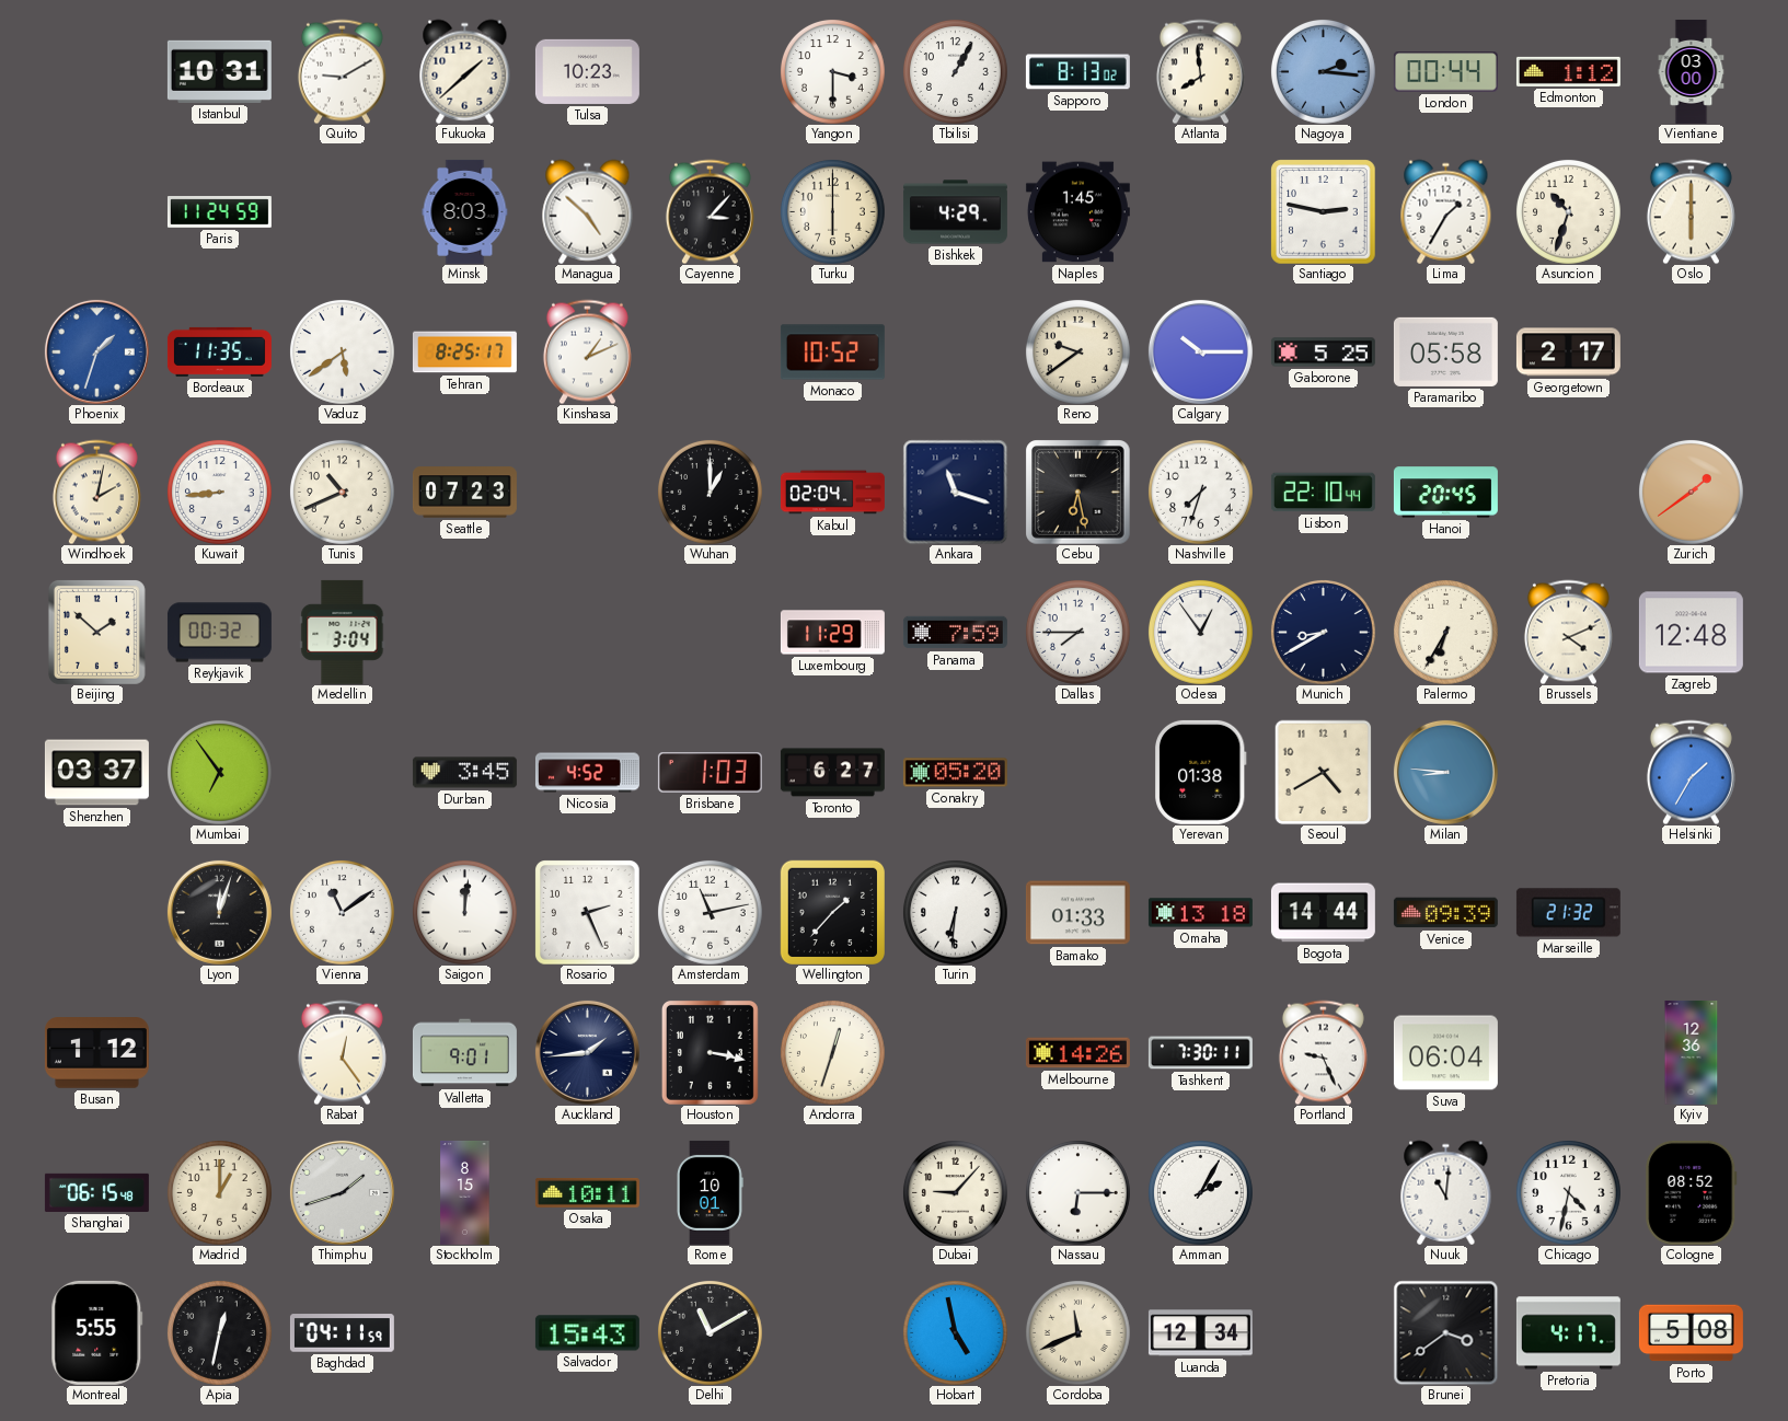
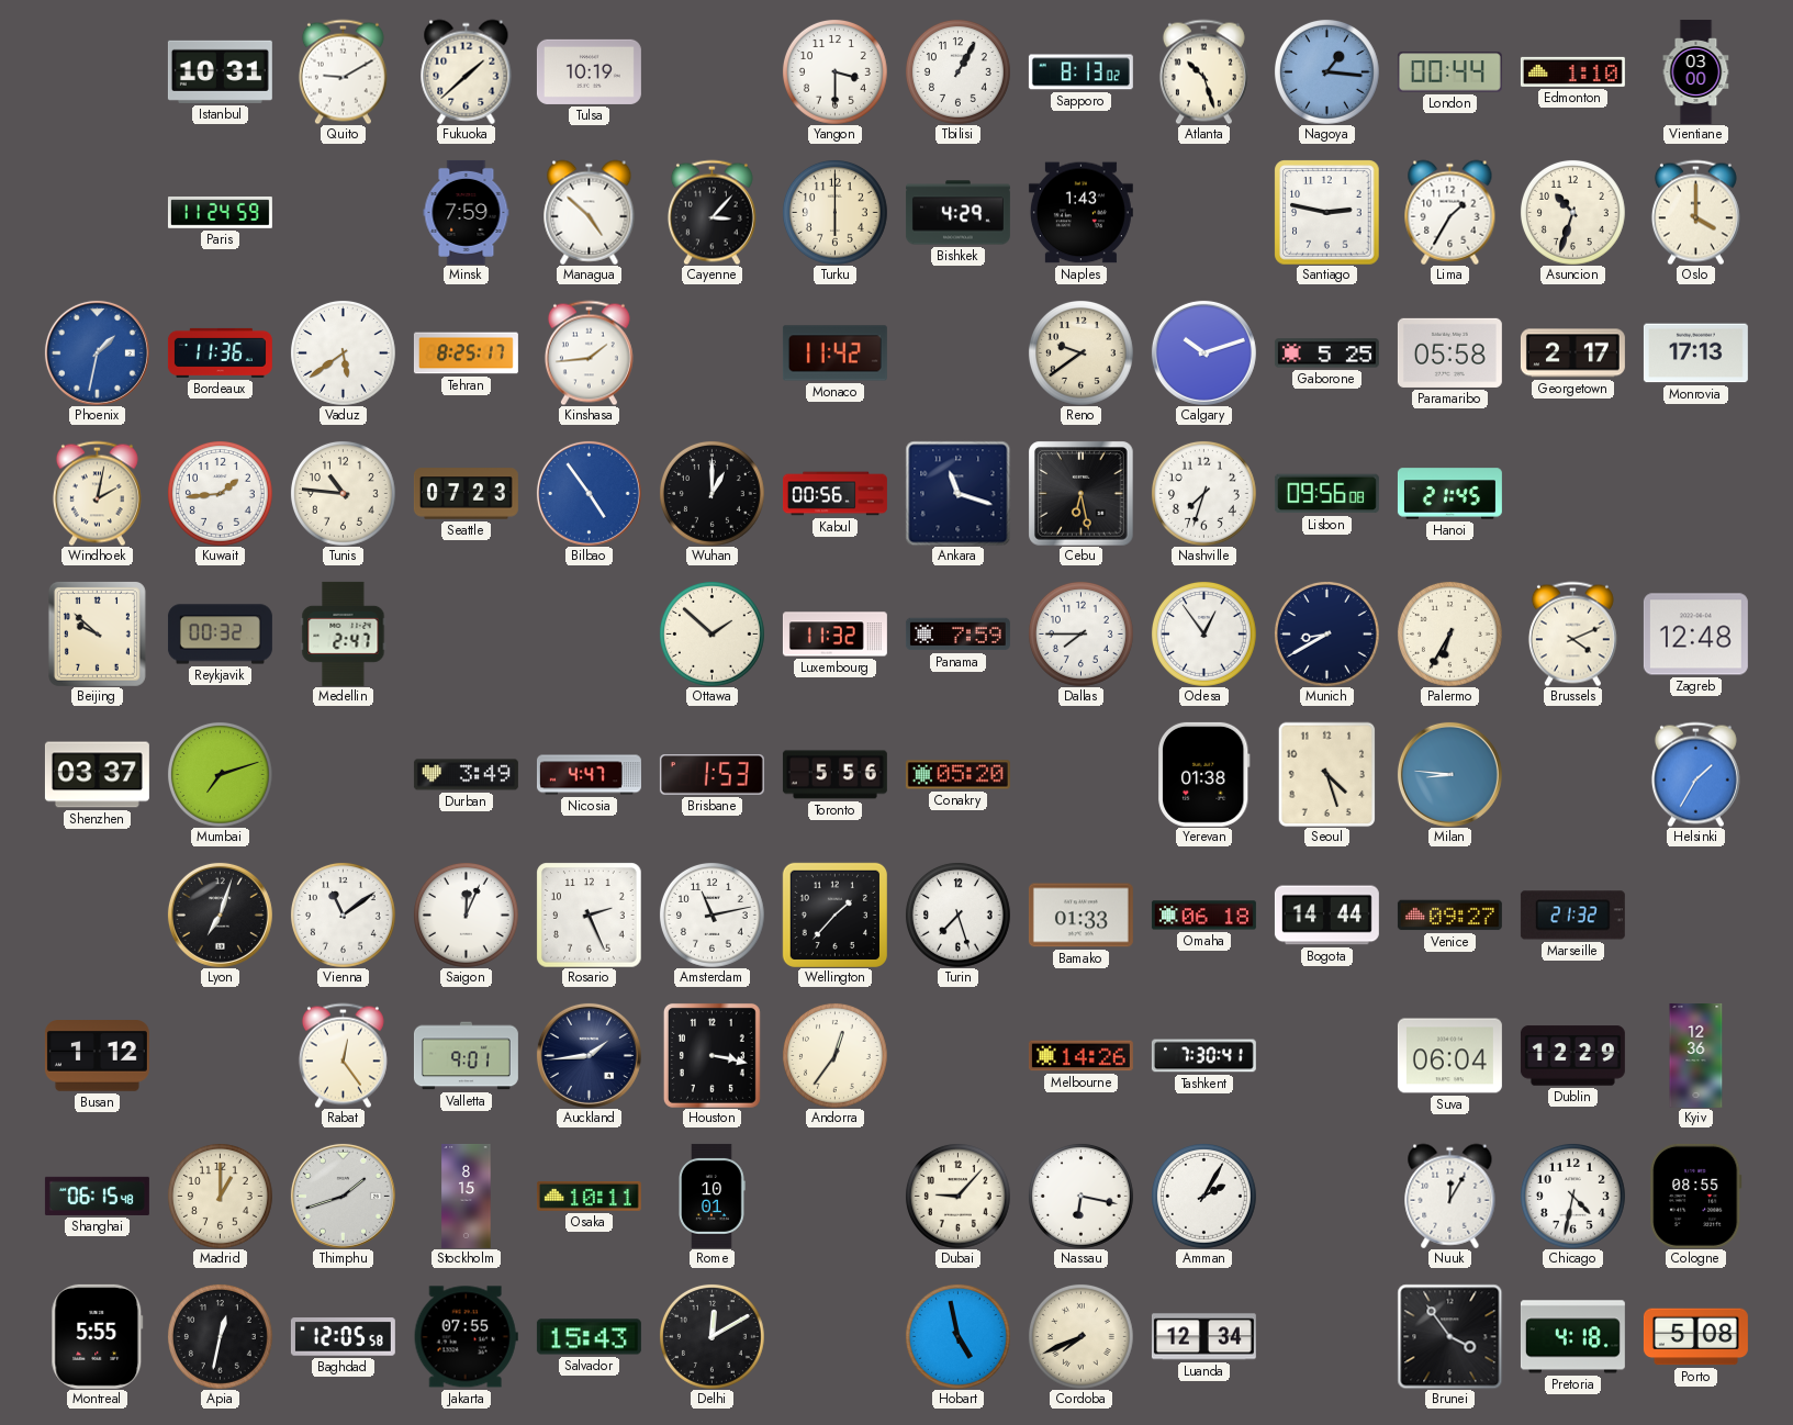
Tulsa: 10:23 -> 10:19
Atlanta: 7:59 -> 10:27
Nagoya: 2:16 -> 1:16
Edmonton: 1:12 -> 1:10
Minsk: 8:03 -> 7:59
Naples: 1:45 -> 1:43
Oslo: 6:00 -> 4:00
Phoenix: 1:33 -> 1:32
Bordeaux: 11:35 -> 11:36
Kinshasa: 1:11 -> 1:44
Monaco: 10:52 -> 11:42
Calgary: 10:15 -> 10:12
Monrovia: none -> 17:13
Kuwait: 8:44 -> 1:44
Tunis: 10:41 -> 10:46
Bilbao: none -> 4:54
Kabul: 02:04 -> 00:56
Lisbon: 22:10 -> 09:56
Hanoi: 20:45 -> 21:45
Zurich: 1:39 -> none
Beijing: 1:52 -> 9:52
Medellin: 3:04 -> 2:47
Ottawa: none -> 1:52
Luxembourg: 11:29 -> 11:32
Mumbai: 6:54 -> 7:12
Durban: 3:45 -> 3:49
Nicosia: 4:52 -> 4:47
Brisbane: 1:03 -> 1:53
Toronto: 6:27 -> 5:56
Seoul: 4:40 -> 4:27
Lyon: 12:03 -> 7:03
Saigon: 12:01 -> 12:04
Turin: 6:31 -> 7:27
Omaha: 13:18 -> 06:18
Venice: 09:39 -> 09:27
Andorra: 12:33 -> 12:36
Tashkent: 7:30:11 -> 7:30:41
Portland: 9:26 -> none
Dublin: none -> 12:29
Nassau: 6:15 -> 6:17
Nuuk: 11:01 -> 12:05
Cologne: 08:52 -> 08:55
Baghdad: 04:11 -> 12:05
Jakarta: none -> 07:55
Delhi: 11:10 -> 12:10
Cordoba: 11:41 -> 7:41
Brunei: 3:39 -> 3:54
Pretoria: 4:17 -> 4:18
